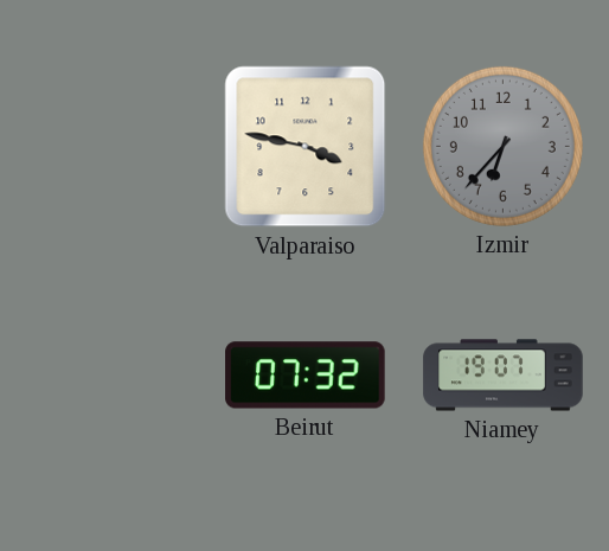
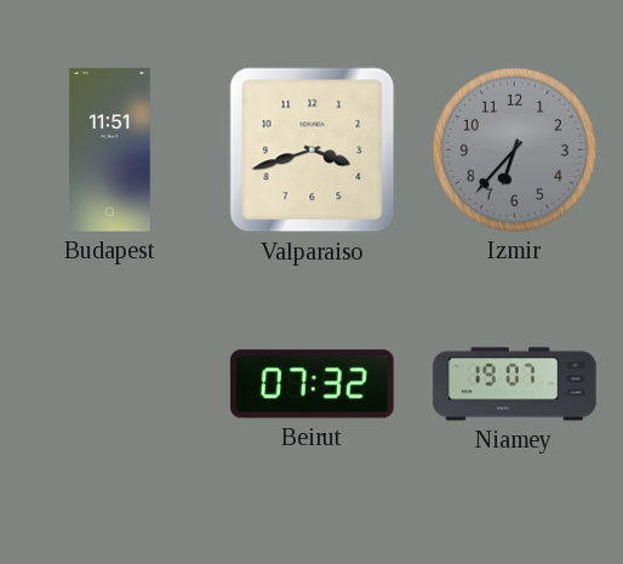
Budapest: none -> 11:51
Valparaiso: 3:47 -> 3:42
